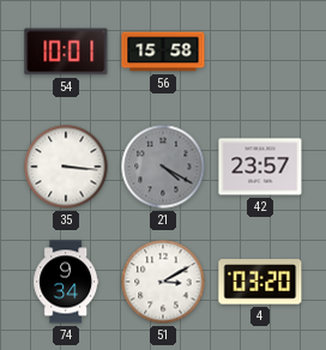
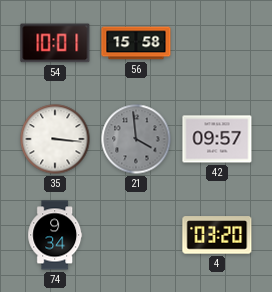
21: 4:20 -> 3:59
42: 23:57 -> 09:57
51: 3:10 -> none
